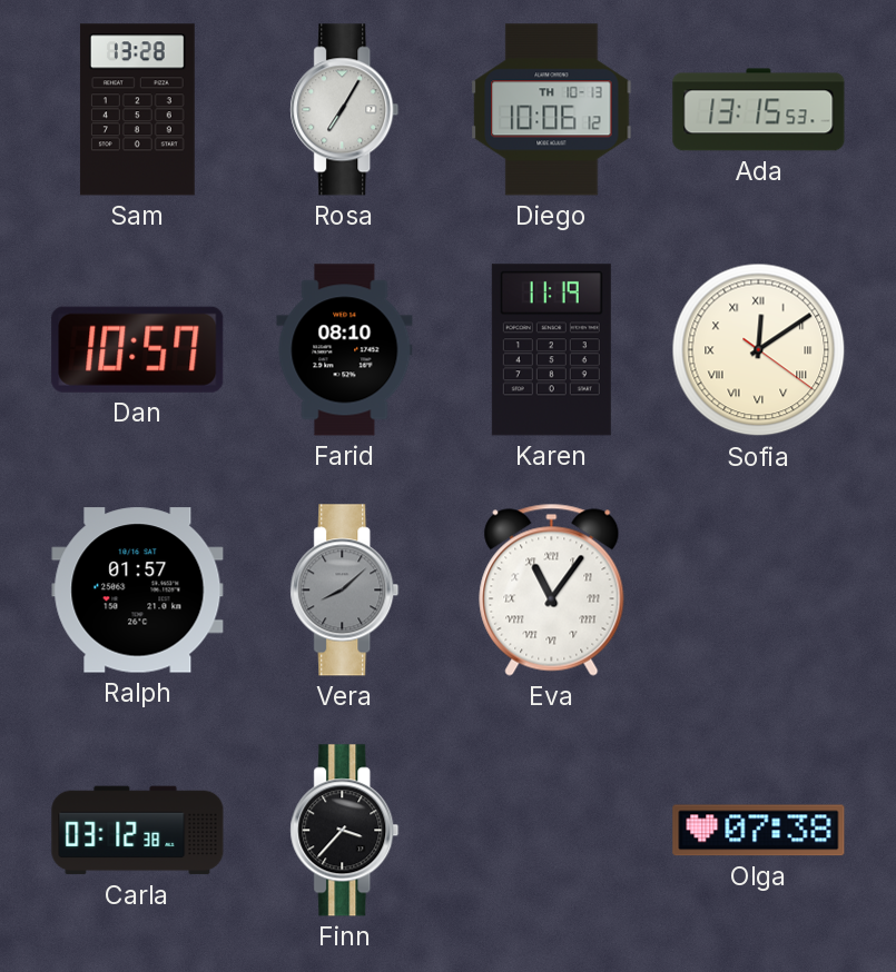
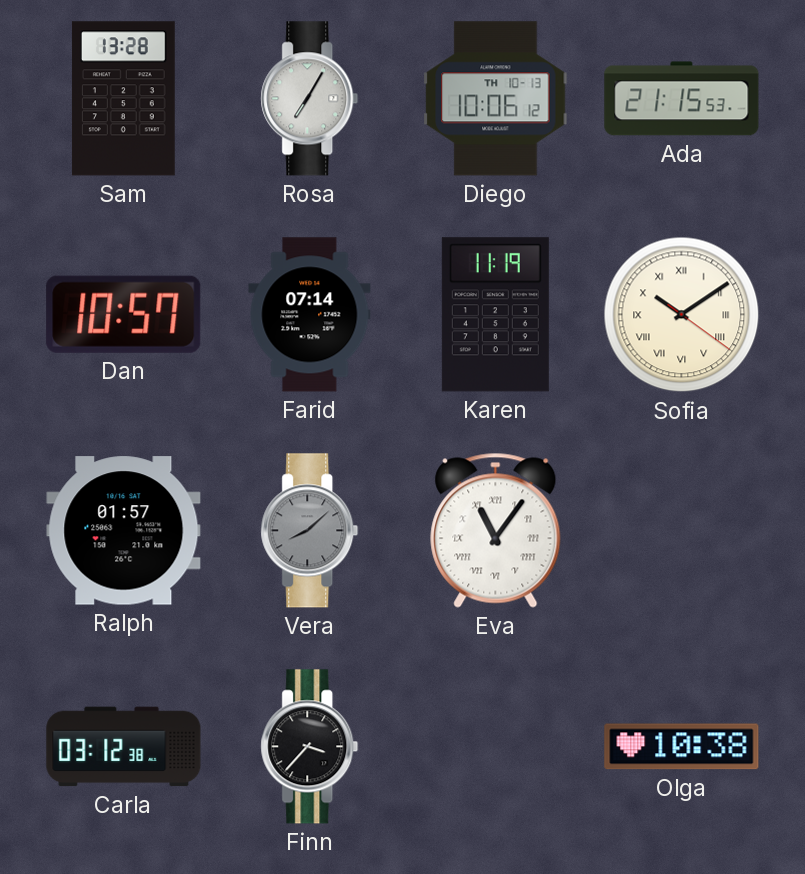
Ada: 13:15 -> 21:15
Farid: 08:10 -> 07:14
Sofia: 12:09 -> 10:09
Olga: 07:38 -> 10:38
